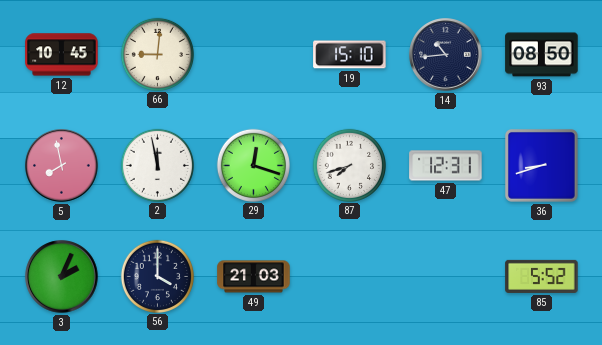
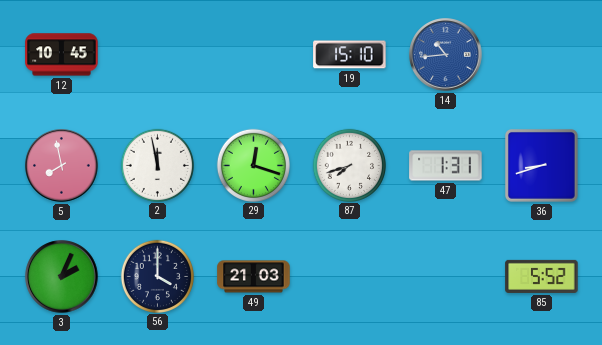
66: 9:01 -> none
14 dial: navy -> blue
93: 08:50 -> none
47: 12:31 -> 1:31
